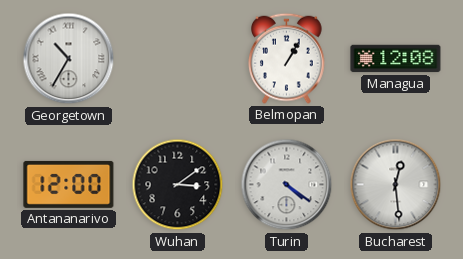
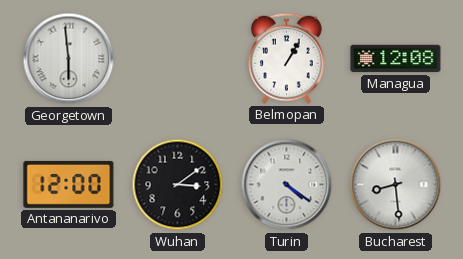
Georgetown: 10:35 -> 5:59
Bucharest: 12:29 -> 8:29
